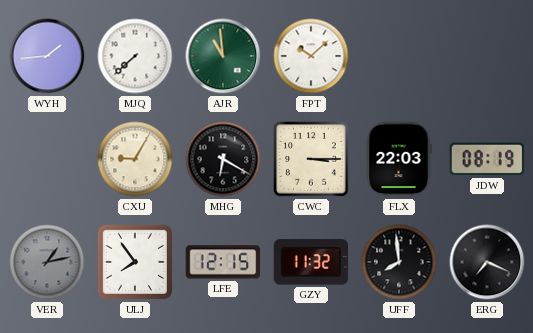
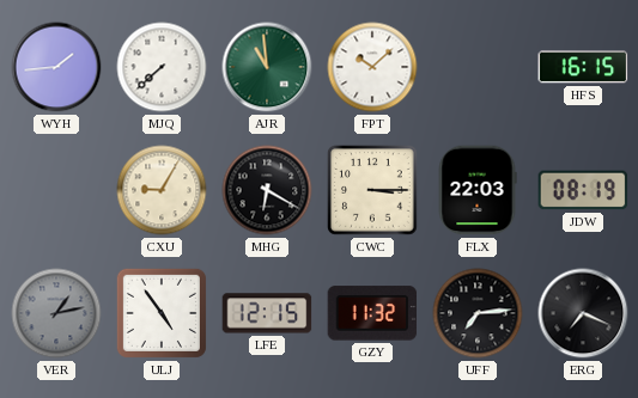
HFS: none -> 16:15
ULJ: 7:54 -> 4:54
UFF: 7:59 -> 7:14
